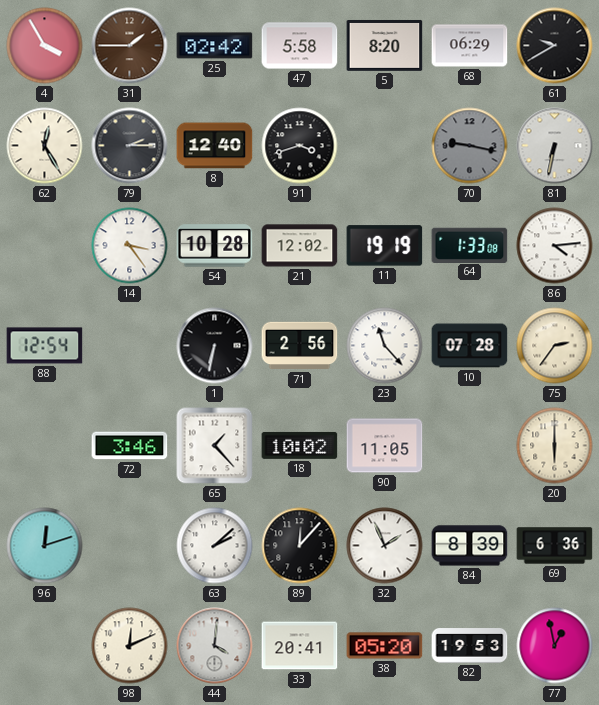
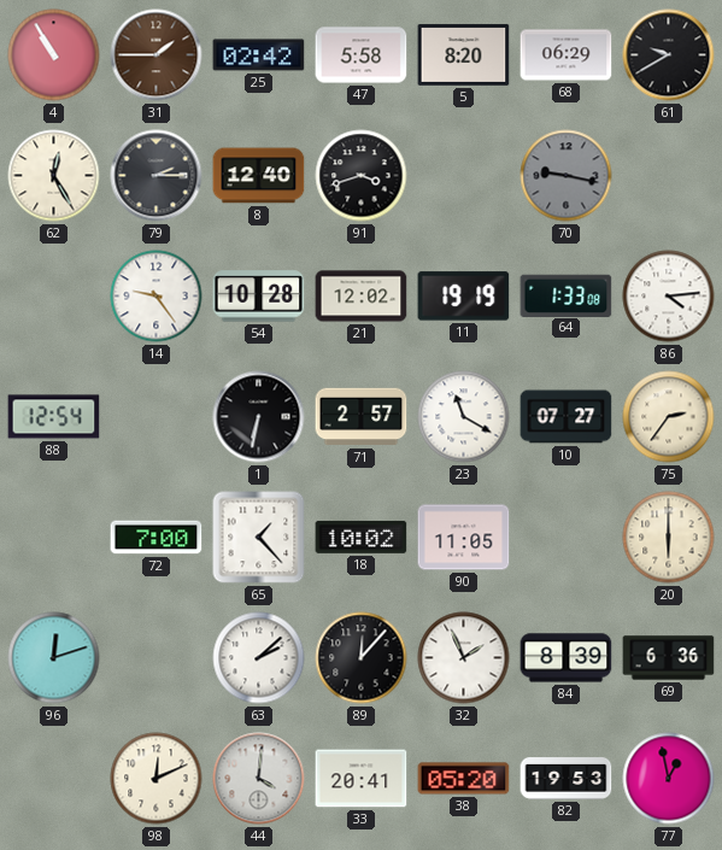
4: 3:55 -> 10:55
81: 6:32 -> none
14: 3:24 -> 9:24
71: 2:56 -> 2:57
23: 11:23 -> 11:20
10: 07:28 -> 07:27
72: 3:46 -> 7:00
